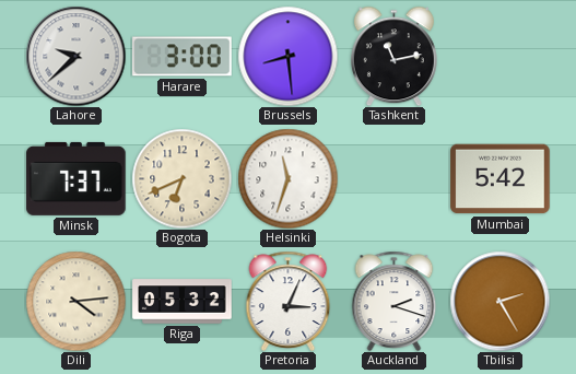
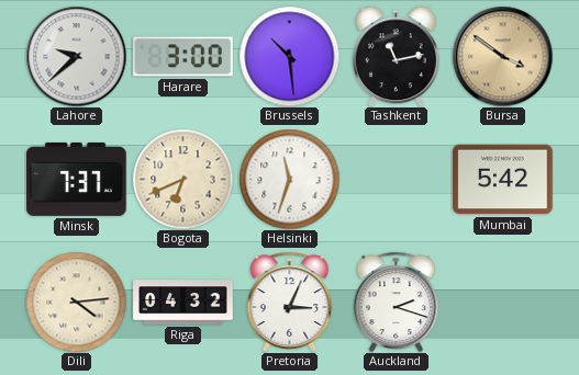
Brussels: 8:29 -> 10:29
Bursa: none -> 3:51
Riga: 05:32 -> 04:32
Tbilisi: 2:25 -> none
